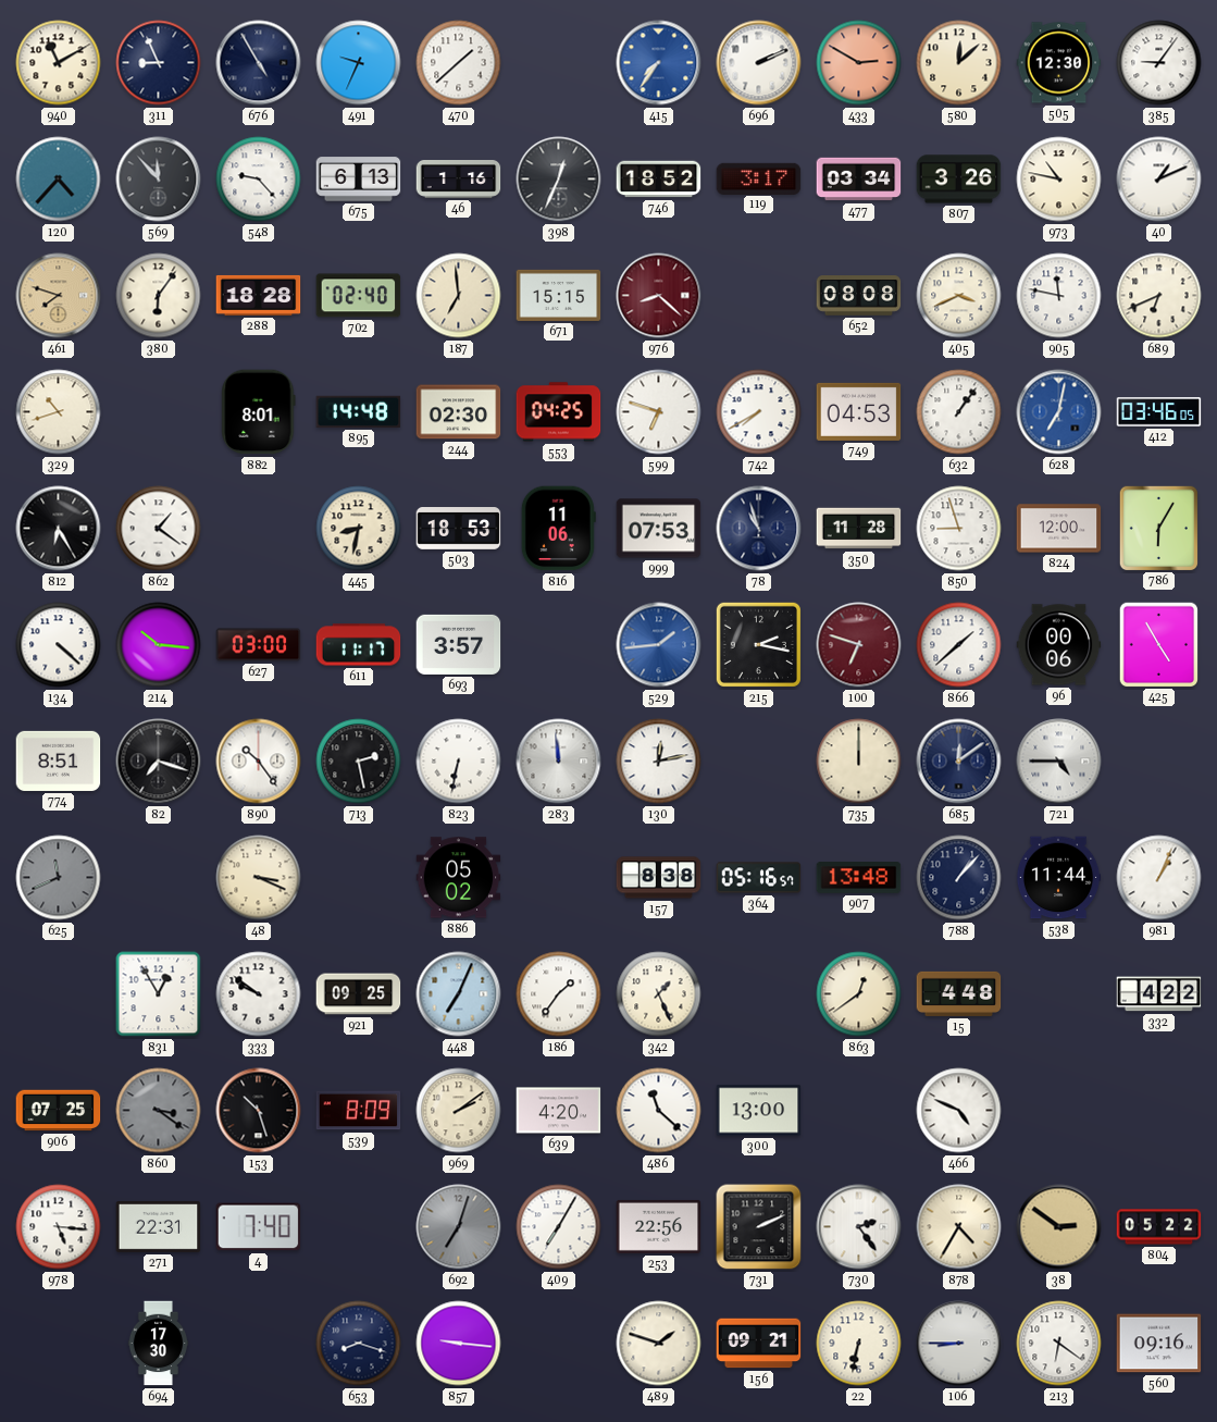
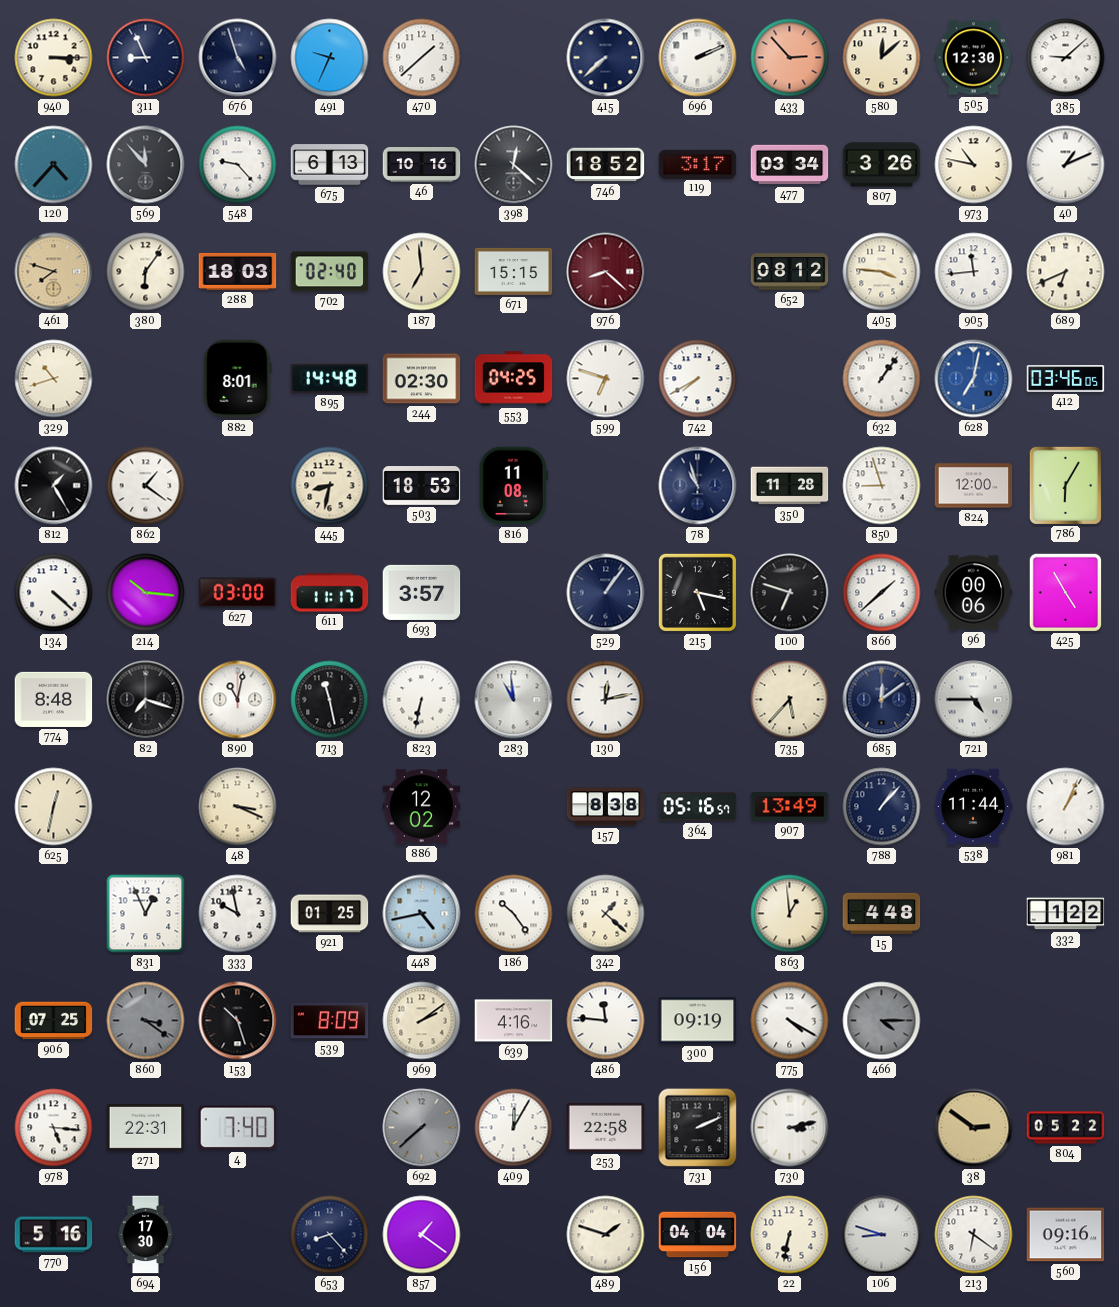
940: 11:10 -> 3:15
676: 4:55 -> 4:57
415: 7:36 -> 7:38
415 dial: blue -> navy
433: 2:50 -> 2:53
385: 9:06 -> 9:08
46: 1:16 -> 10:16
398: 12:34 -> 12:22
288: 18:28 -> 18:03
652: 08:08 -> 08:12
405: 3:41 -> 3:46
905: 11:47 -> 11:44
749: 04:53 -> none
812: 6:25 -> 1:25
816: 11:06 -> 11:08
999: 07:53 -> none
529: 1:44 -> 1:06
529 dial: blue -> navy
215: 2:17 -> 5:17
100 dial: burgundy -> black
774: 8:51 -> 8:48
890: 10:24 -> 11:02
713: 2:28 -> 11:28
283: 11:59 -> 10:59
735: 12:00 -> 5:37
625: 11:41 -> 12:32
625 dial: grey -> cream
886: 05:02 -> 12:02
907: 13:48 -> 13:49
831: 12:55 -> 12:56
333: 9:51 -> 9:58
921: 09:25 -> 01:25
448: 7:04 -> 4:43
186: 1:36 -> 10:24
342: 1:26 -> 1:22
863: 12:39 -> 12:59
332: 4:22 -> 1:22
639: 4:20 -> 4:16
486: 11:22 -> 11:46
300: 13:00 -> 09:19
775: none -> 4:20
466: 4:49 -> 4:15
466 dial: white -> grey
692: 7:03 -> 7:38
409: 7:05 -> 12:05
253: 22:56 -> 22:58
730: 2:24 -> 3:13
878: 4:35 -> none
770: none -> 5:16
653: 8:18 -> 8:23
857: 9:16 -> 1:21
156: 09:21 -> 04:04
106: 8:45 -> 8:48
